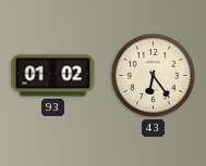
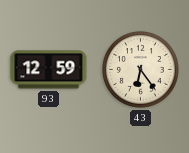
93: 01:02 -> 12:59
